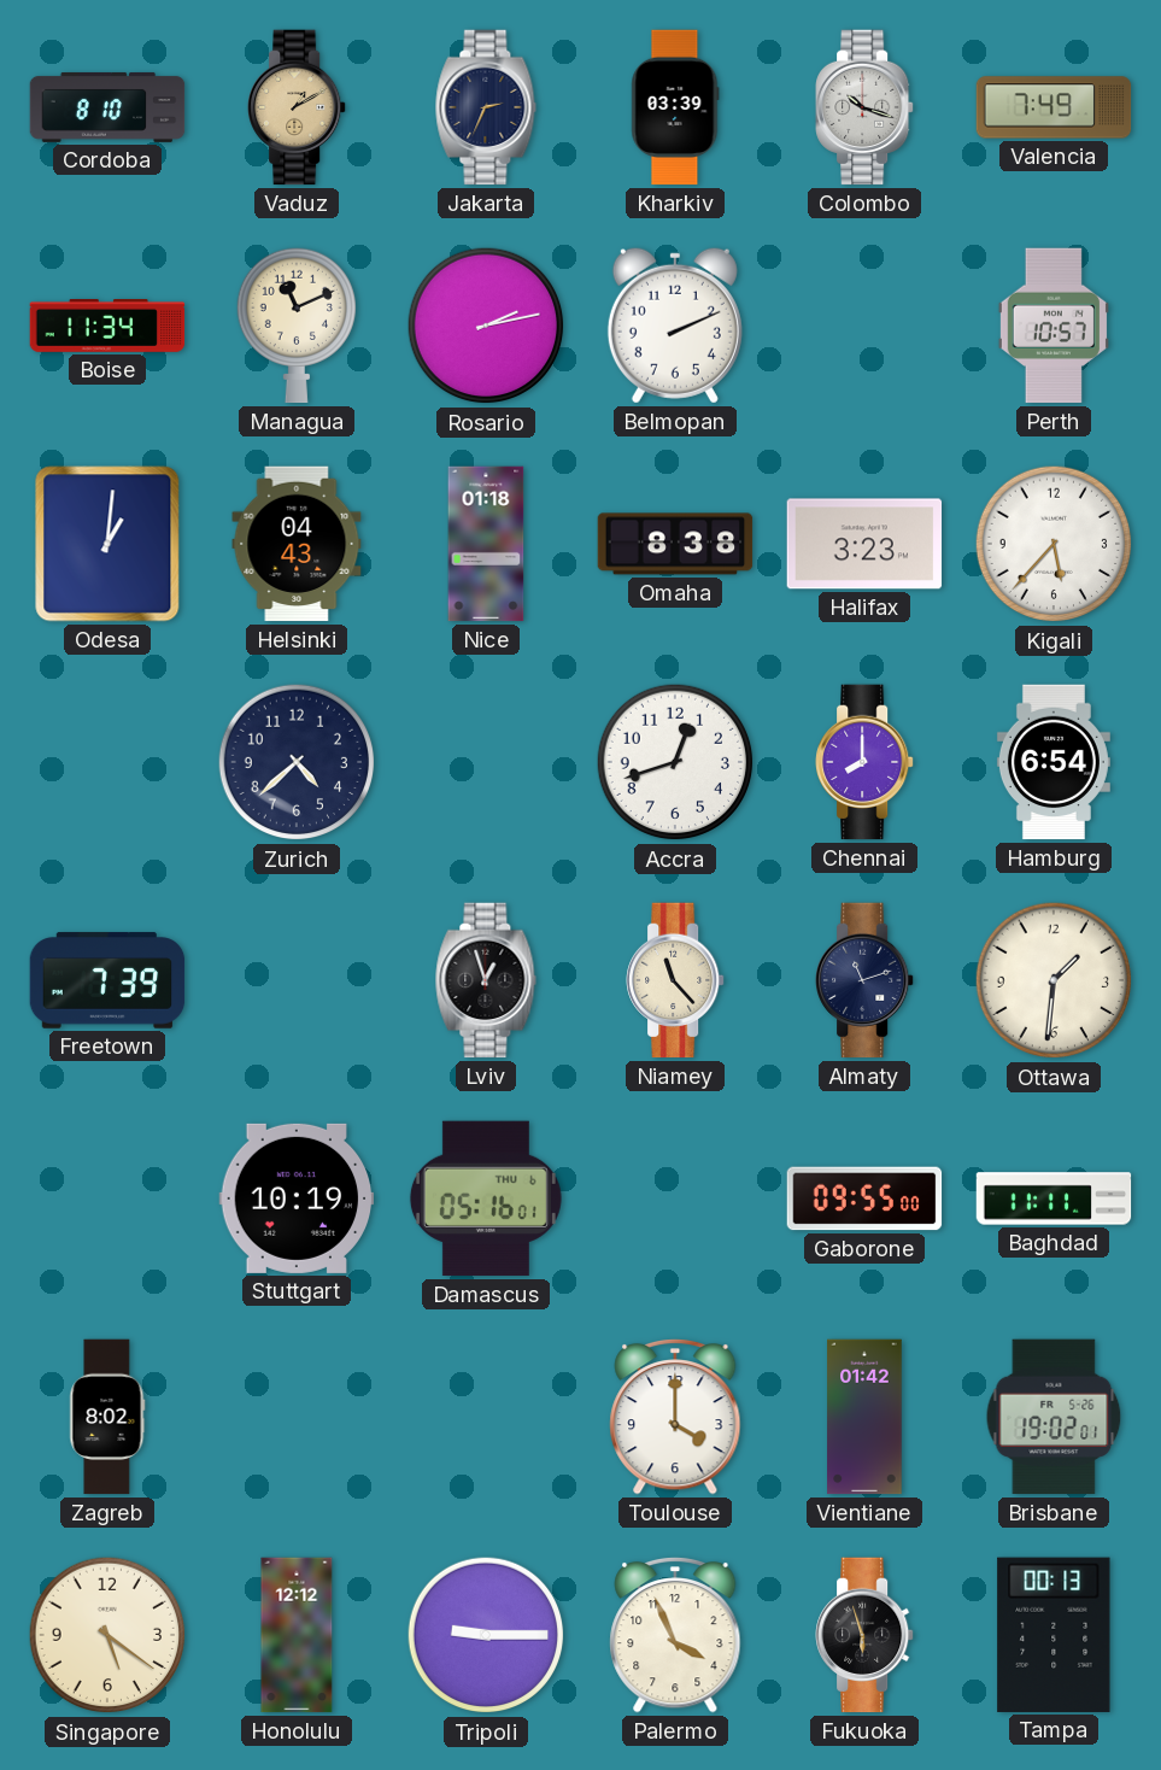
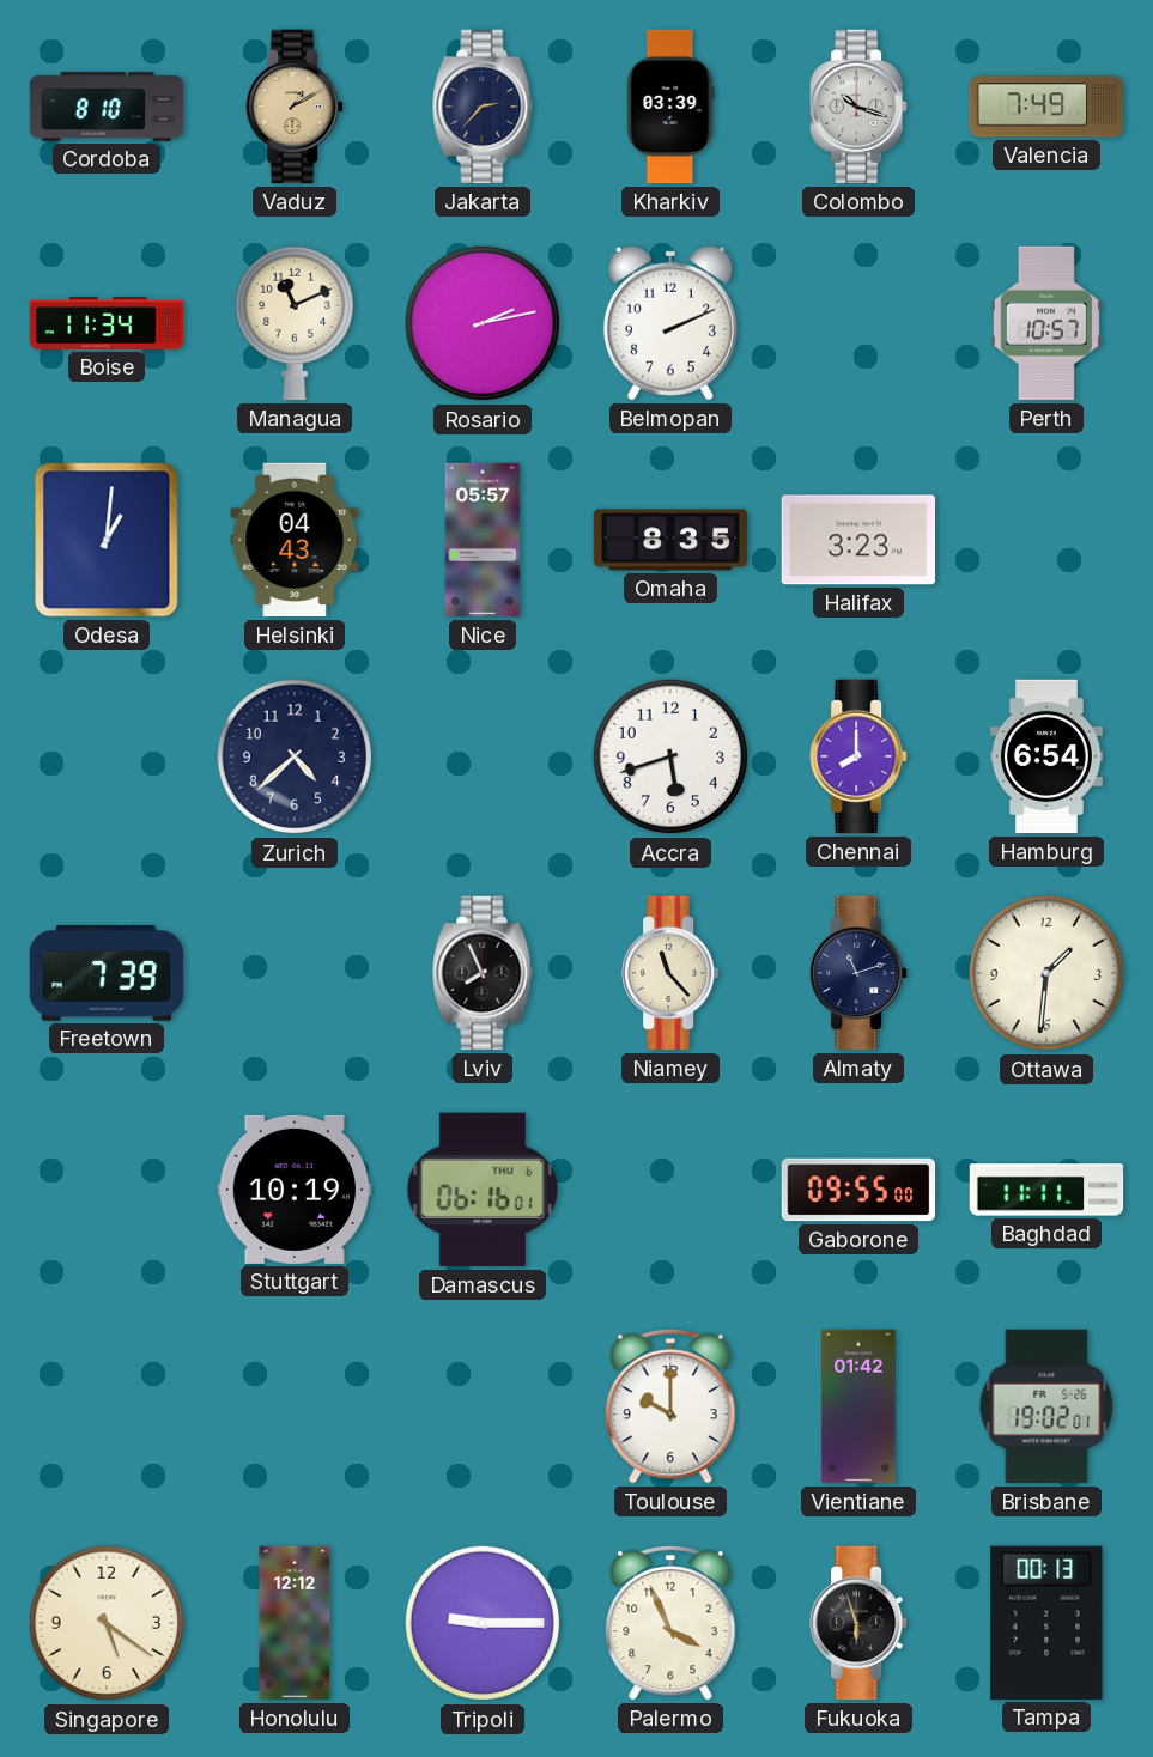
Jakarta: 2:34 -> 2:37
Nice: 01:18 -> 05:57
Omaha: 8:38 -> 8:35
Kigali: 5:37 -> none
Accra: 12:42 -> 5:42
Lviv: 12:57 -> 7:56
Damascus: 05:16 -> 06:16
Zagreb: 8:02 -> none
Toulouse: 4:00 -> 10:00
